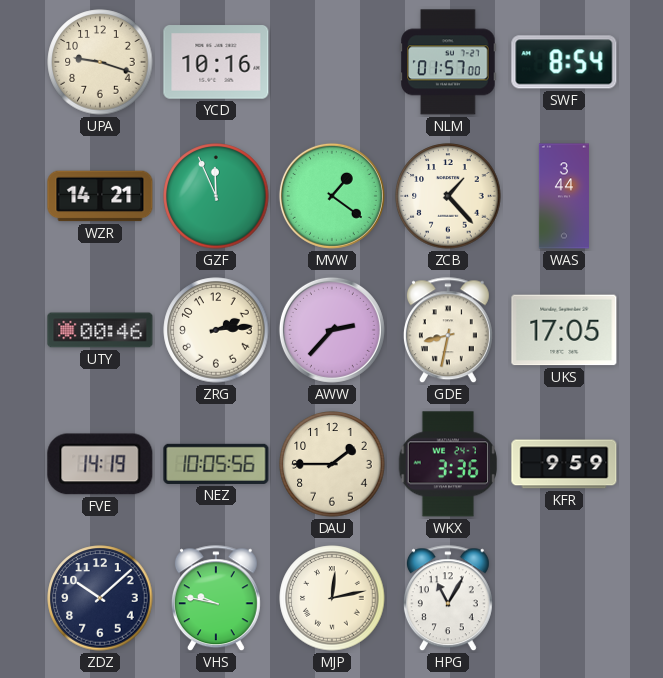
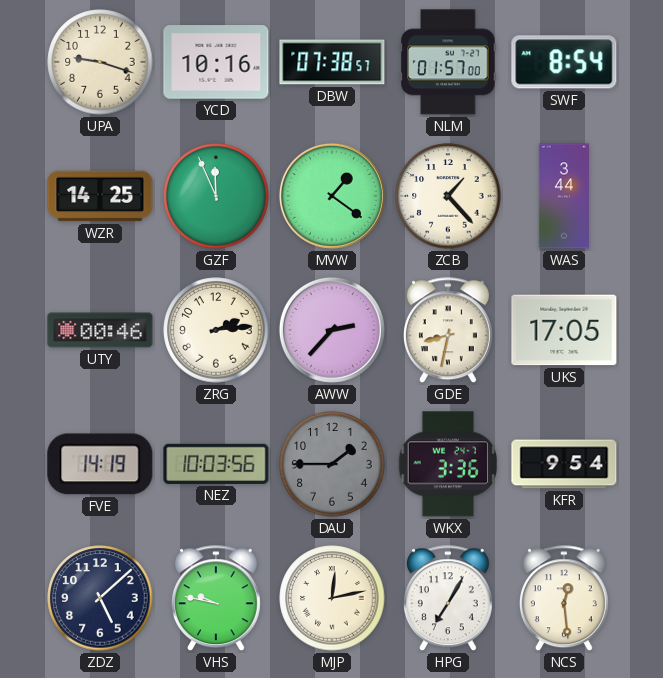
DBW: none -> 07:38
WZR: 14:21 -> 14:25
NEZ: 10:05 -> 10:03
DAU dial: cream -> grey
KFR: 9:59 -> 9:54
ZDZ: 10:08 -> 5:08
HPG: 11:05 -> 7:05
NCS: none -> 12:29
